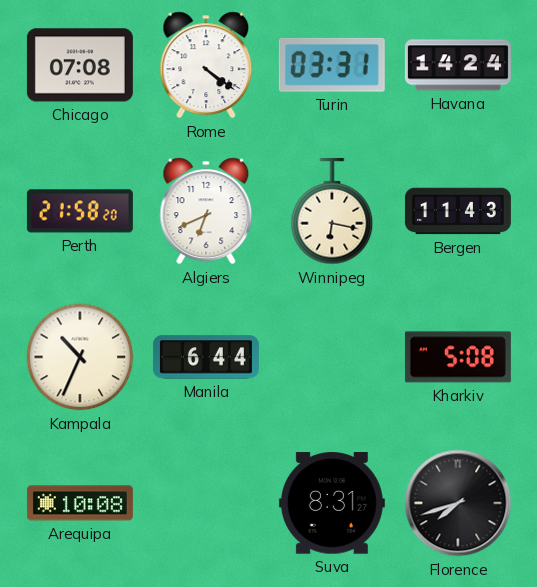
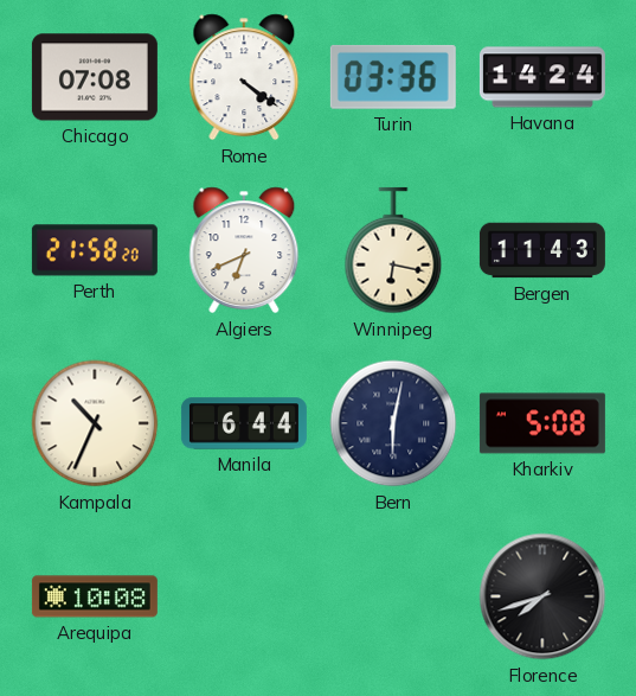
Turin: 03:31 -> 03:36
Bern: none -> 6:02
Suva: 8:31 -> none
